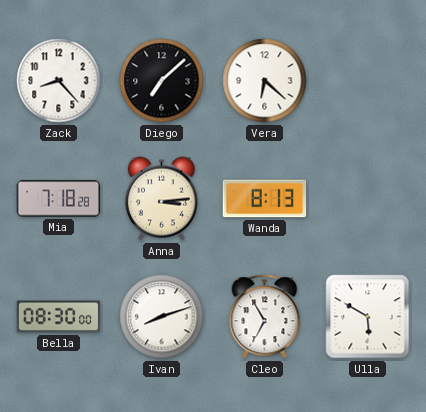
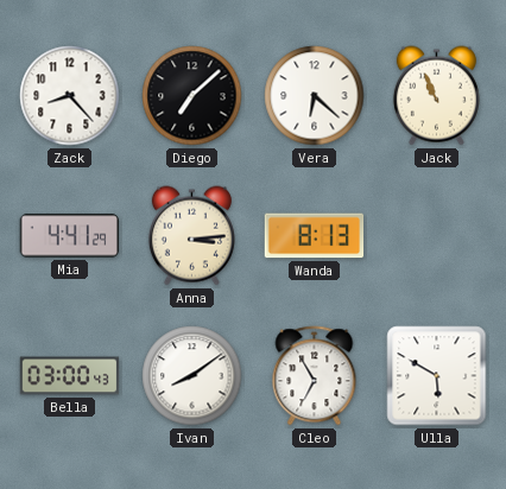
Jack: none -> 10:56
Mia: 7:18 -> 4:41
Bella: 08:30 -> 03:00
Ivan: 8:12 -> 8:09
